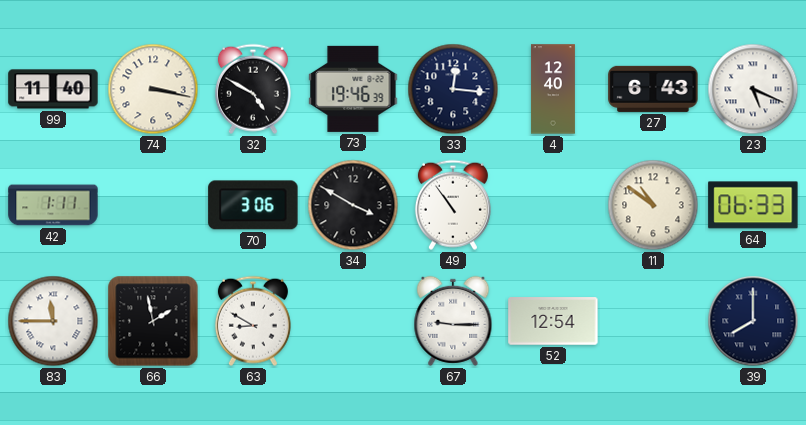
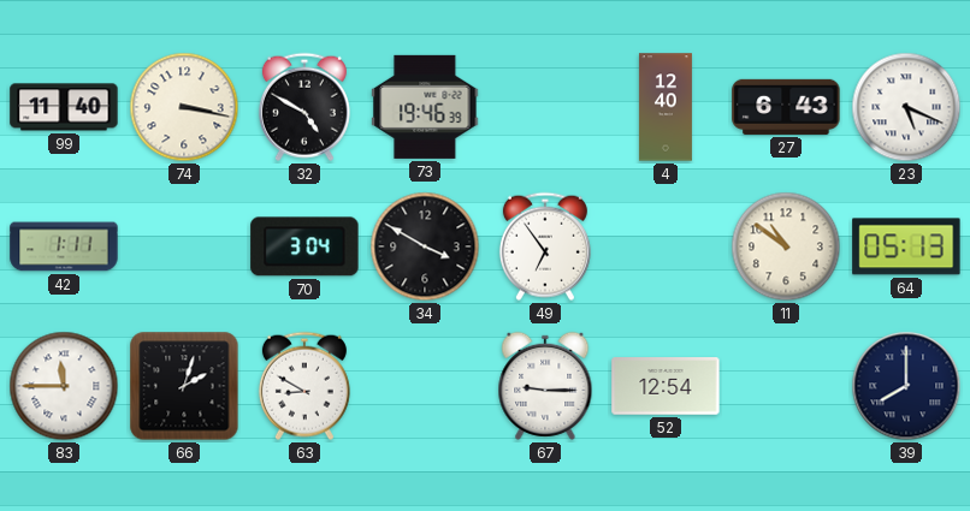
33: 12:16 -> none
70: 3:06 -> 3:04
49: 10:54 -> 6:54
64: 06:33 -> 05:13
66: 1:58 -> 2:03
